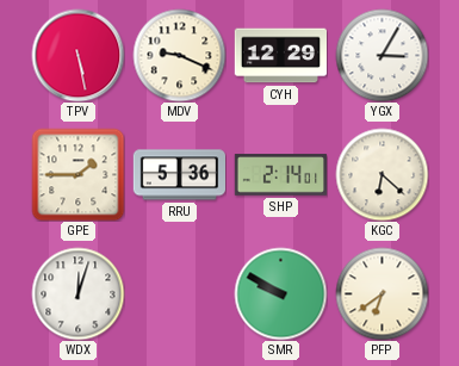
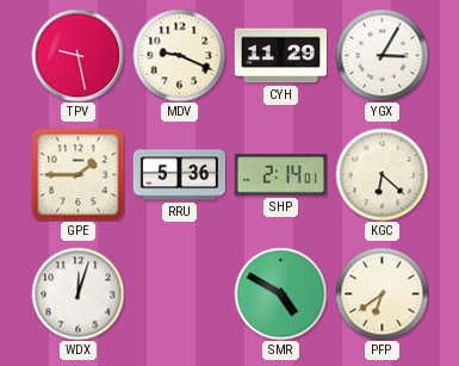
TPV: 5:28 -> 9:28
CYH: 12:29 -> 11:29
SMR: 9:50 -> 4:50
